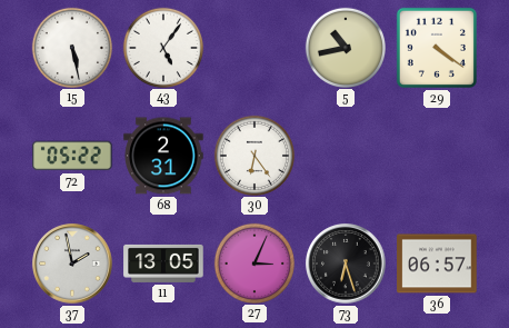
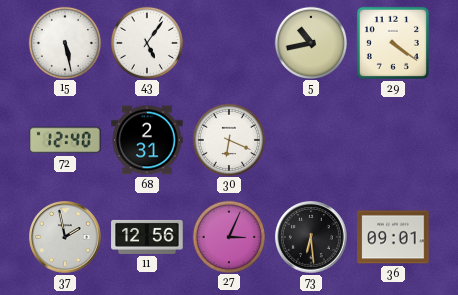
72: 05:22 -> 12:40
30: 6:24 -> 6:19
11: 13:05 -> 12:56
73: 6:27 -> 6:29
36: 06:57 -> 09:01
